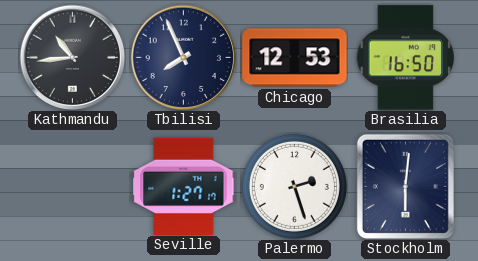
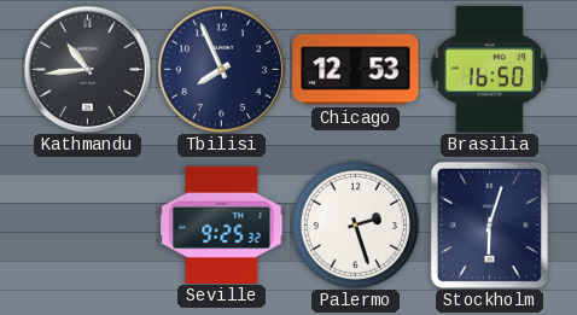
Seville: 1:27 -> 9:25
Stockholm: 6:01 -> 6:03
